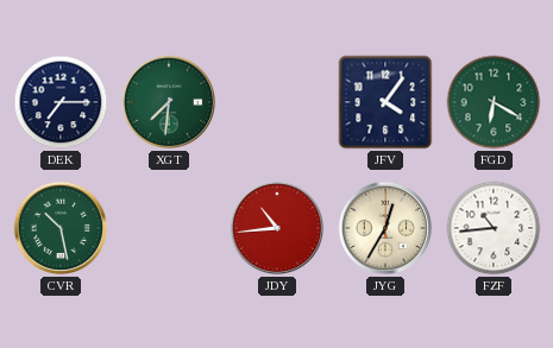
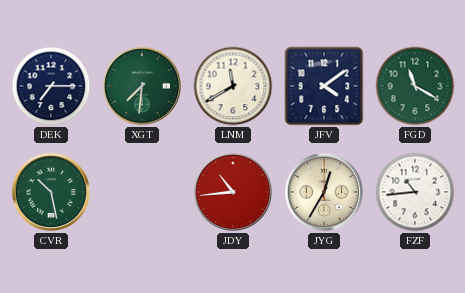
LNM: none -> 11:40
JFV: 4:06 -> 4:09
FGD: 6:20 -> 11:20
